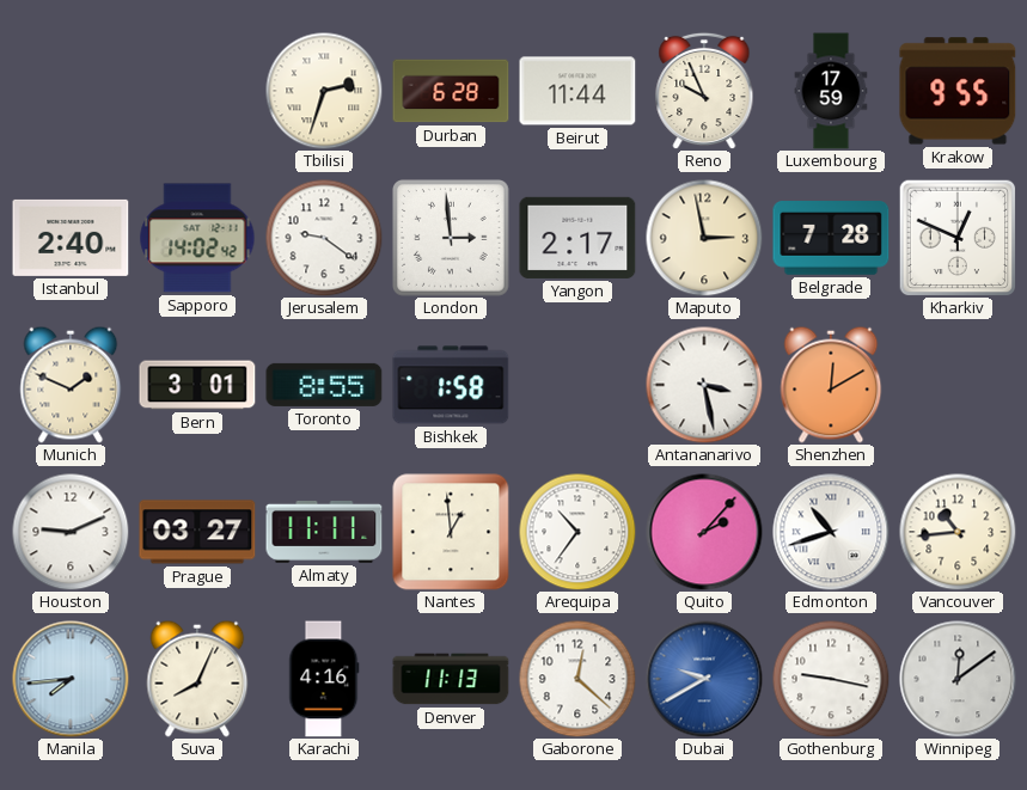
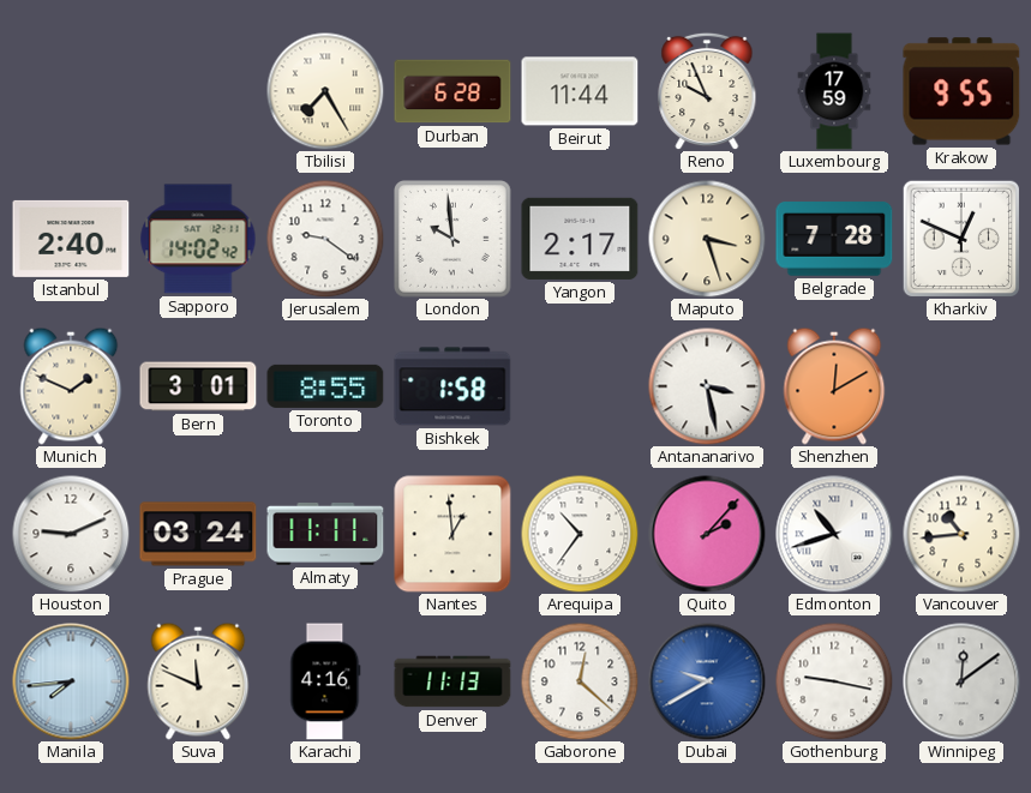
Tbilisi: 2:33 -> 7:25
London: 2:59 -> 9:59
Maputo: 2:58 -> 3:27
Prague: 03:27 -> 03:24
Suva: 8:04 -> 11:49
